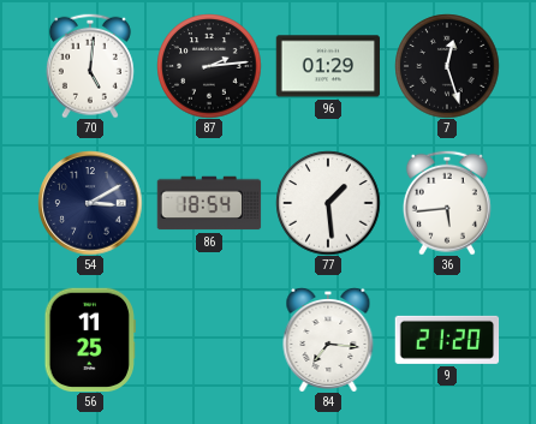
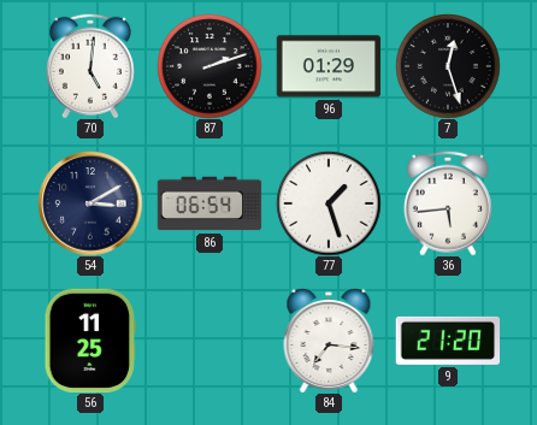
87: 2:14 -> 2:12
86: 18:54 -> 06:54
77: 1:29 -> 1:27
